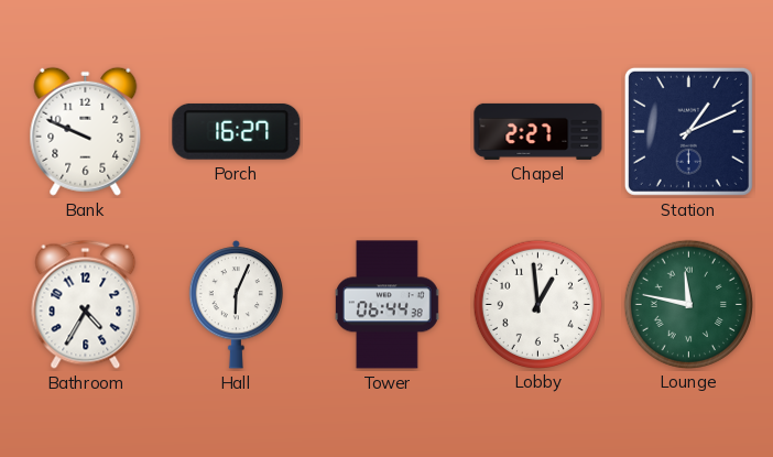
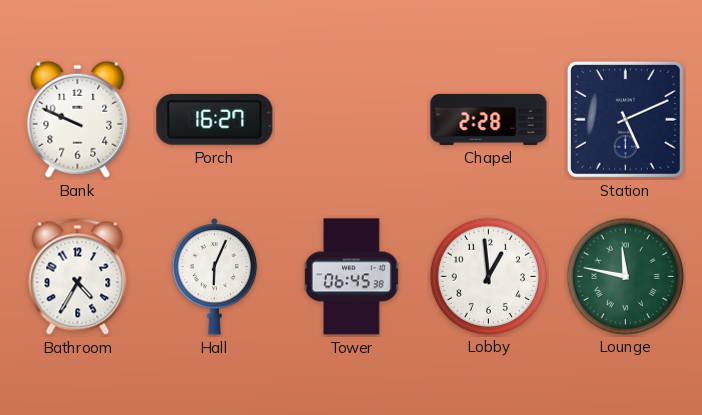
Chapel: 2:27 -> 2:28
Station: 1:11 -> 5:11
Tower: 06:44 -> 06:45
